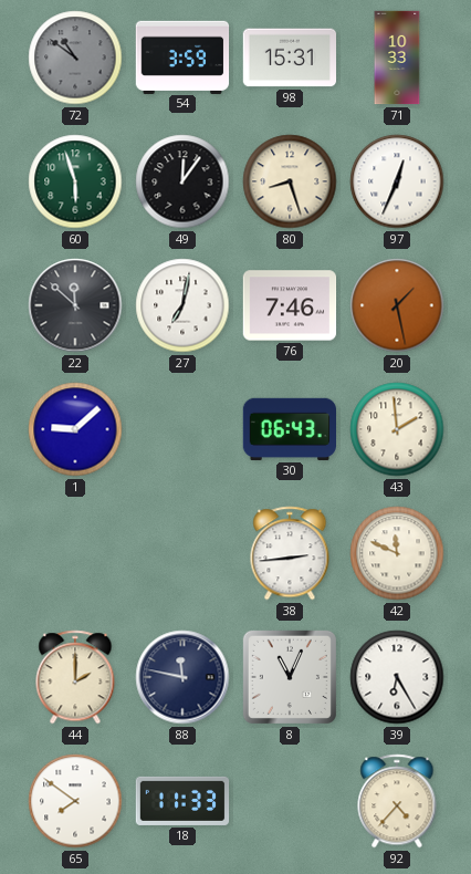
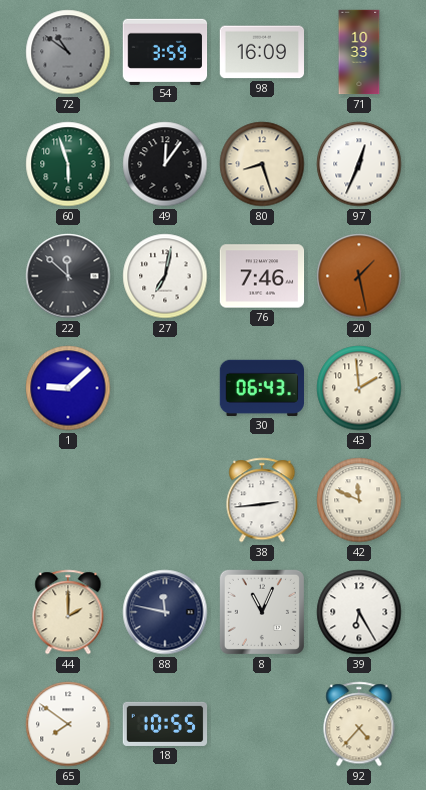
98: 15:31 -> 16:09
18: 11:33 -> 10:55
